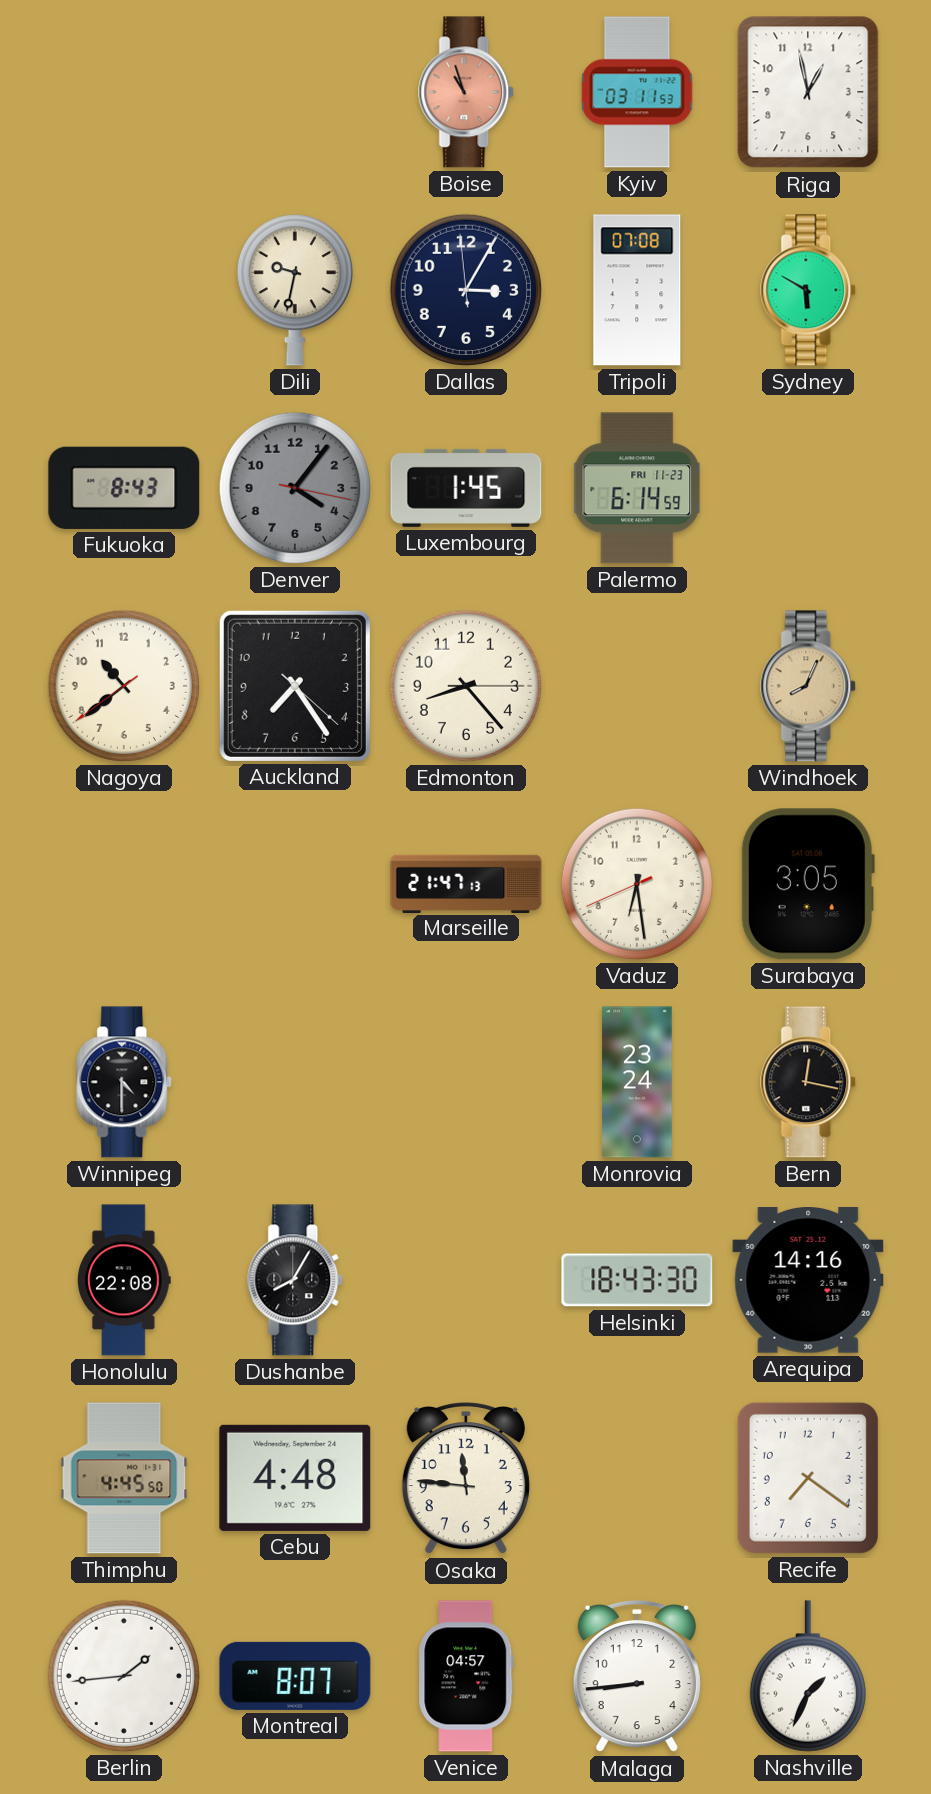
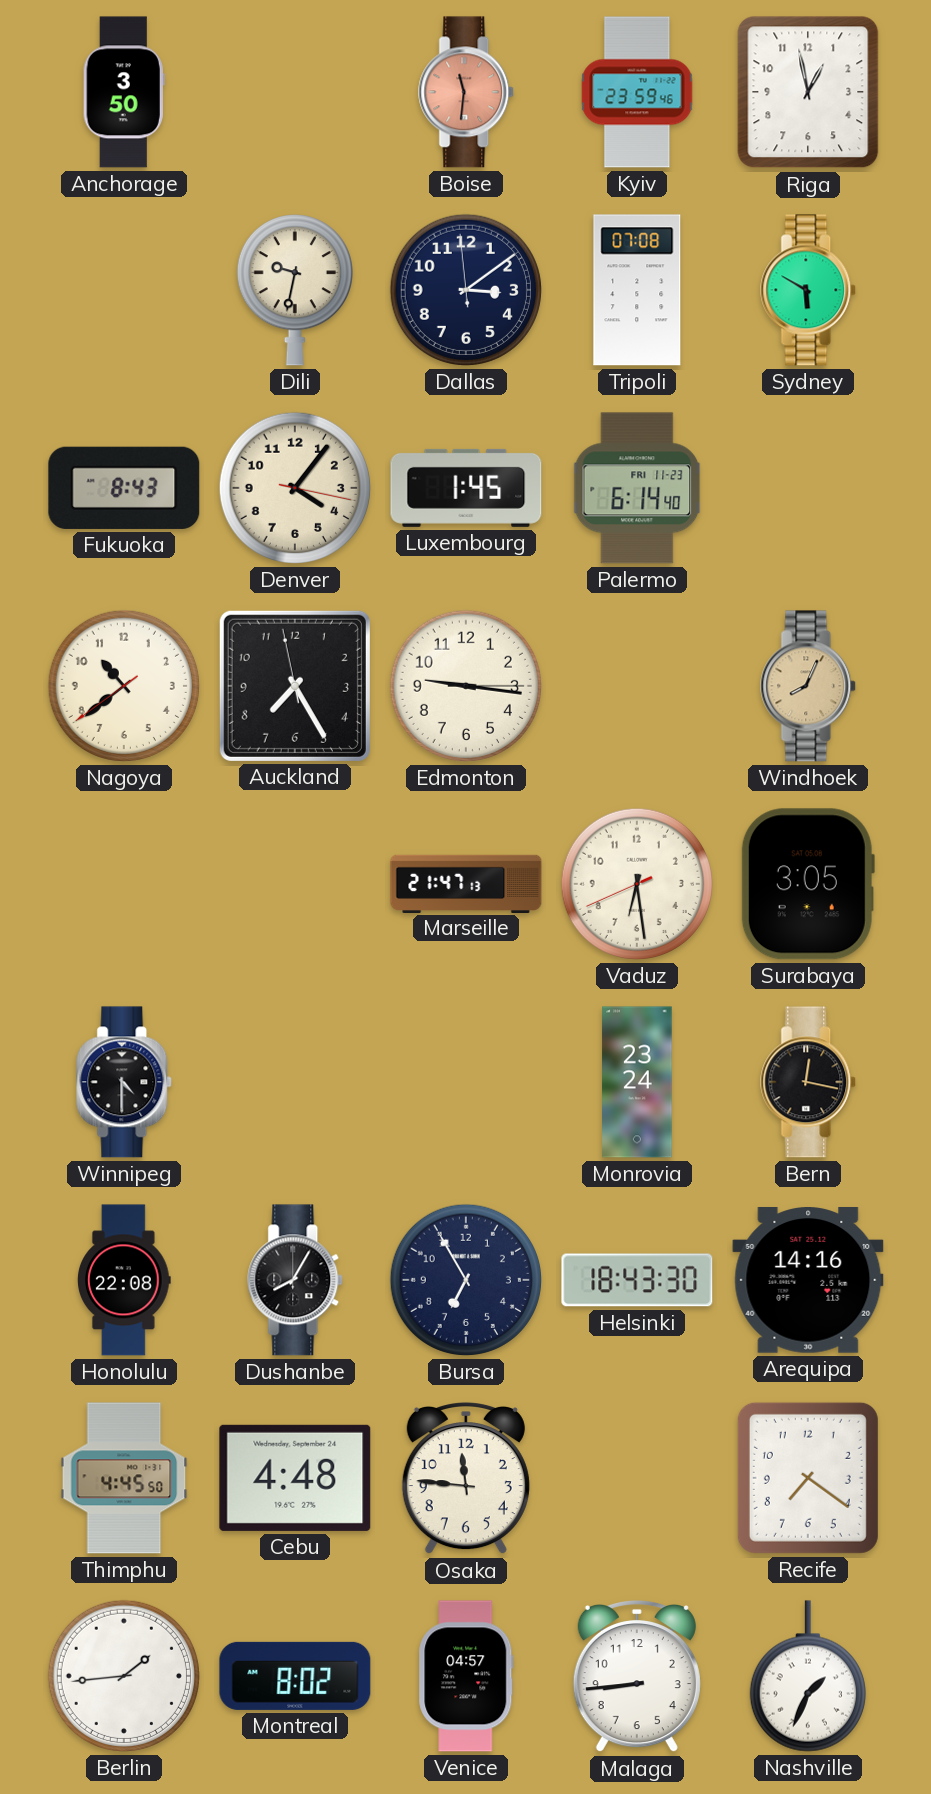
Anchorage: none -> 3:50
Boise: 10:57 -> 11:31
Kyiv: 03:11 -> 23:59
Dallas: 3:04 -> 3:08
Denver dial: grey -> cream
Palermo: 6:14:59 -> 6:14:40
Auckland: 7:24:22 -> 7:24:58
Edmonton: 8:23 -> 9:16
Bursa: none -> 6:55
Montreal: 8:07 -> 8:02
